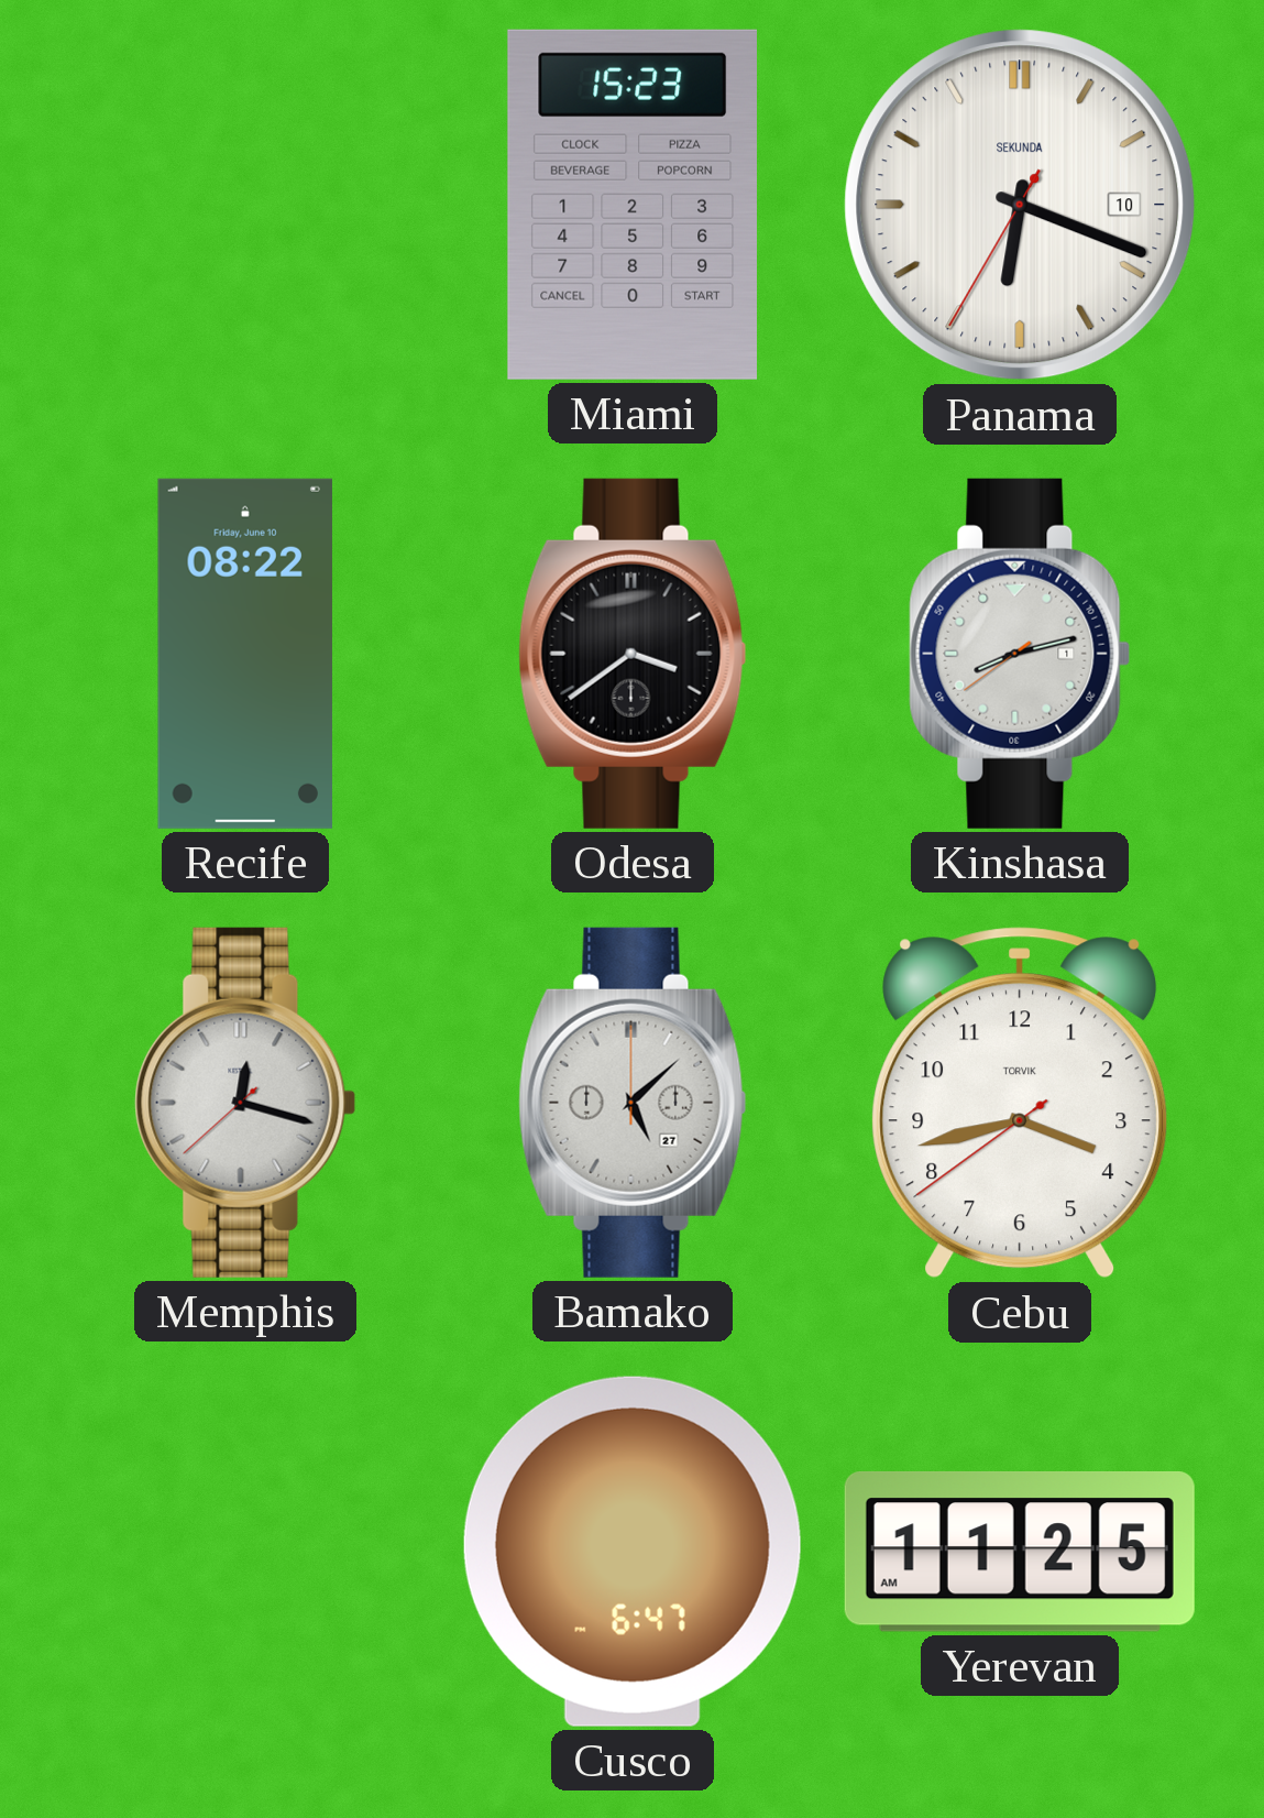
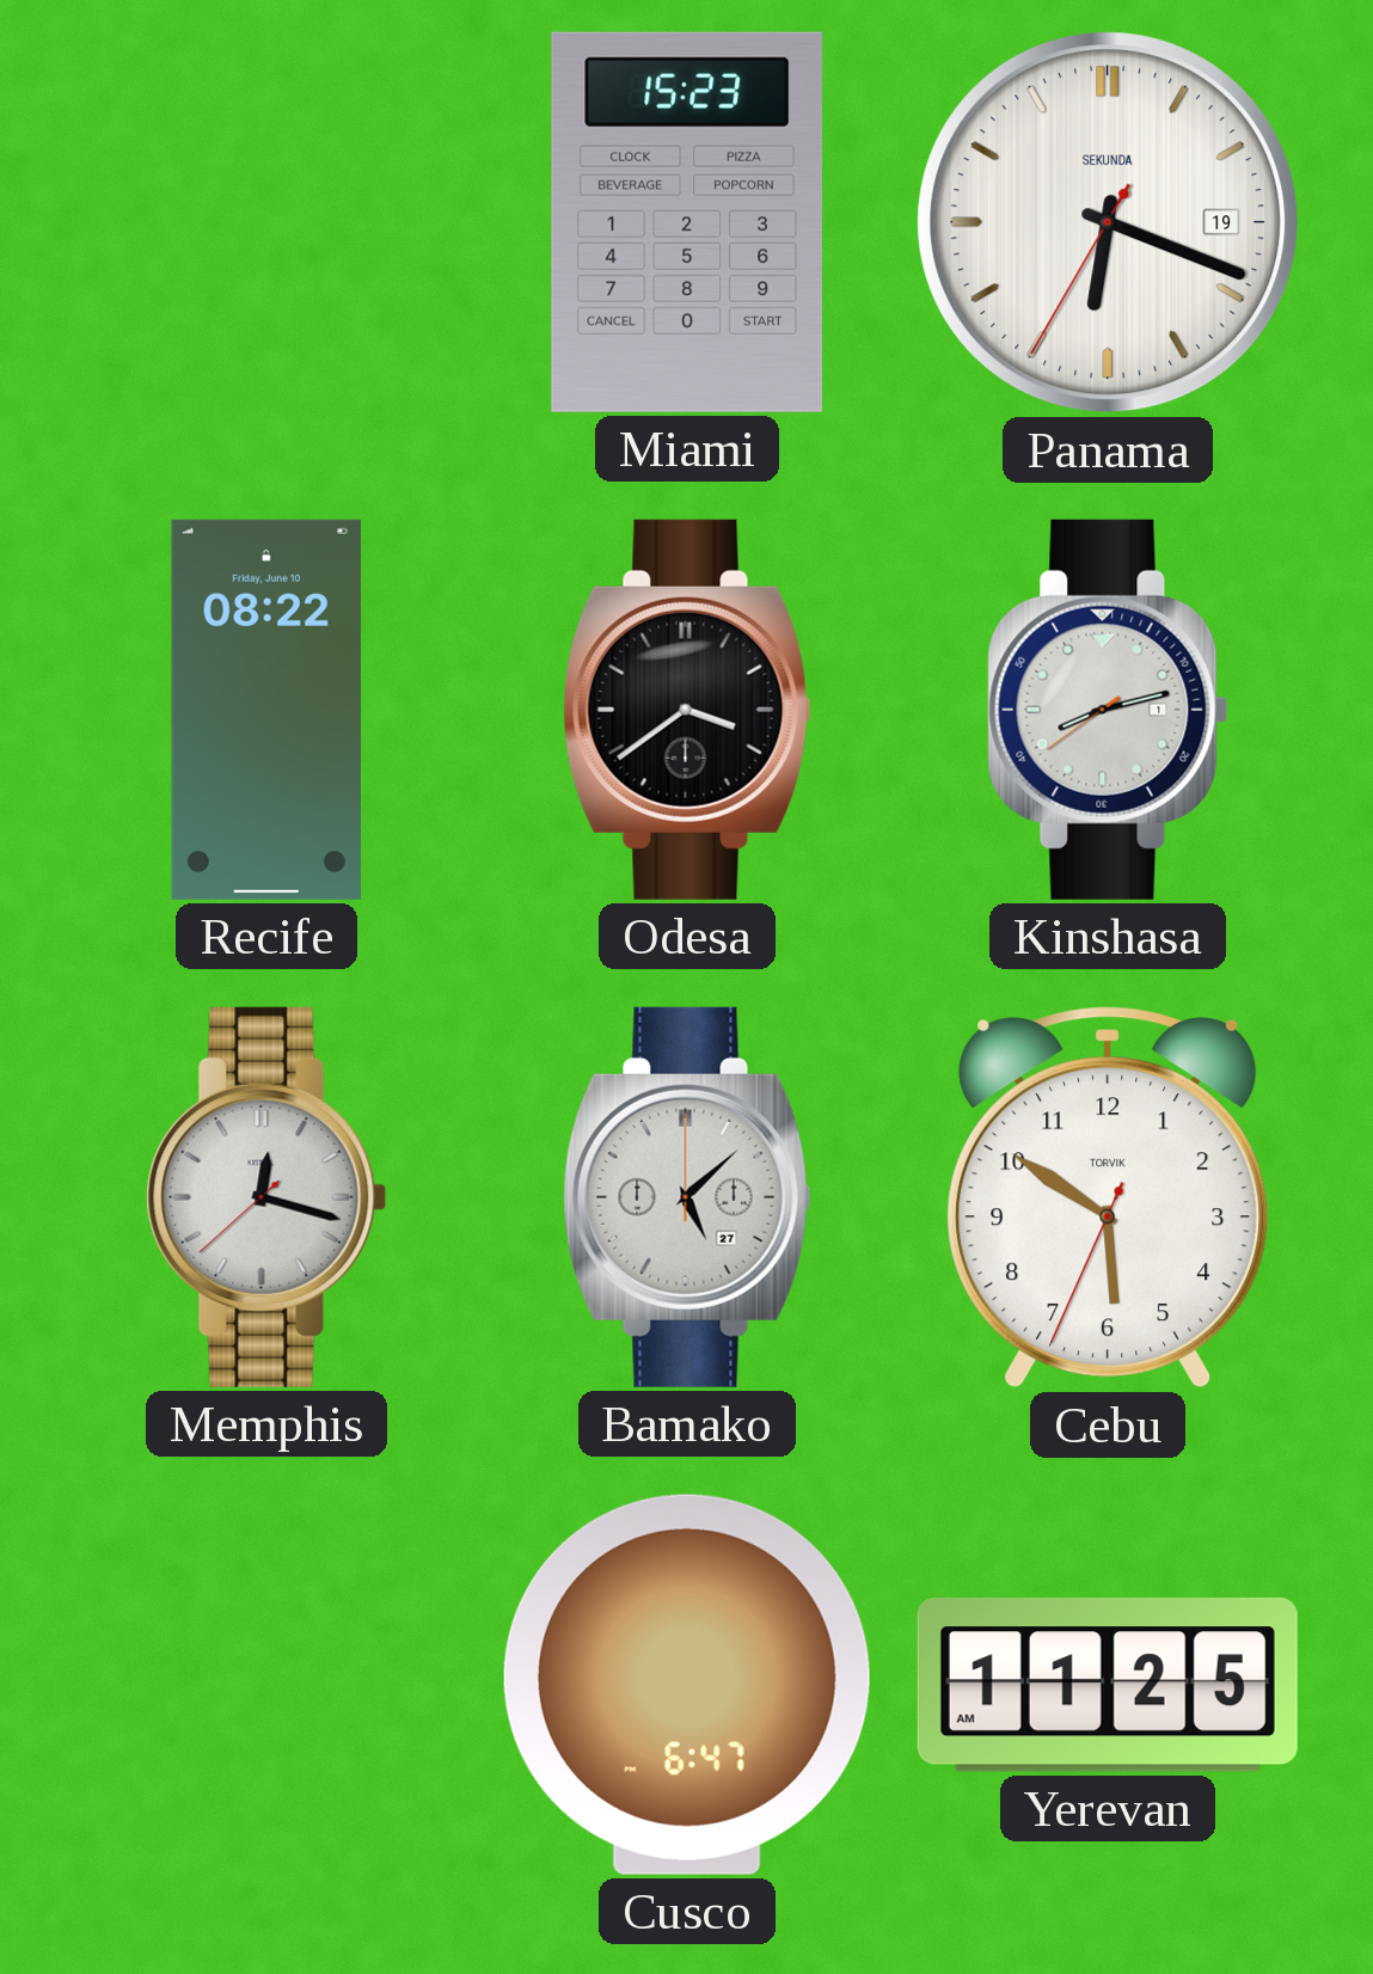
Panama date: 10 -> 19
Cebu: 3:42 -> 5:50
